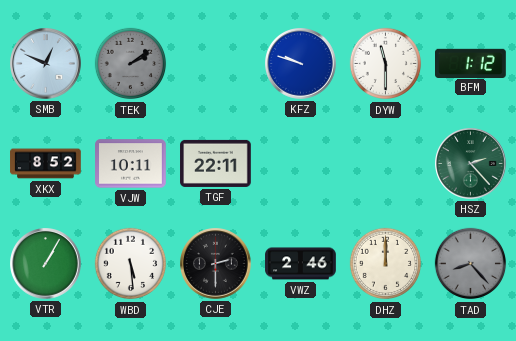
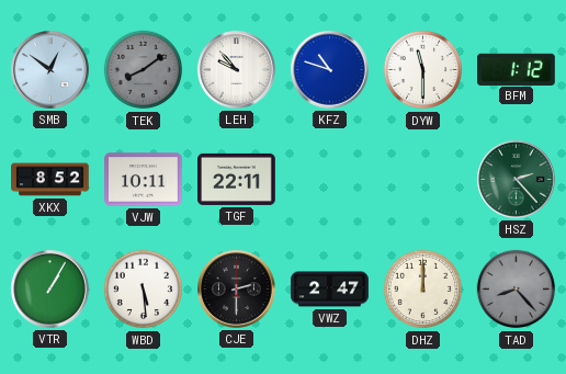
SMB: 12:49 -> 12:51
TEK: 2:09 -> 8:09
LEH: none -> 9:53
KFZ: 9:48 -> 10:48
VWZ: 2:46 -> 2:47
